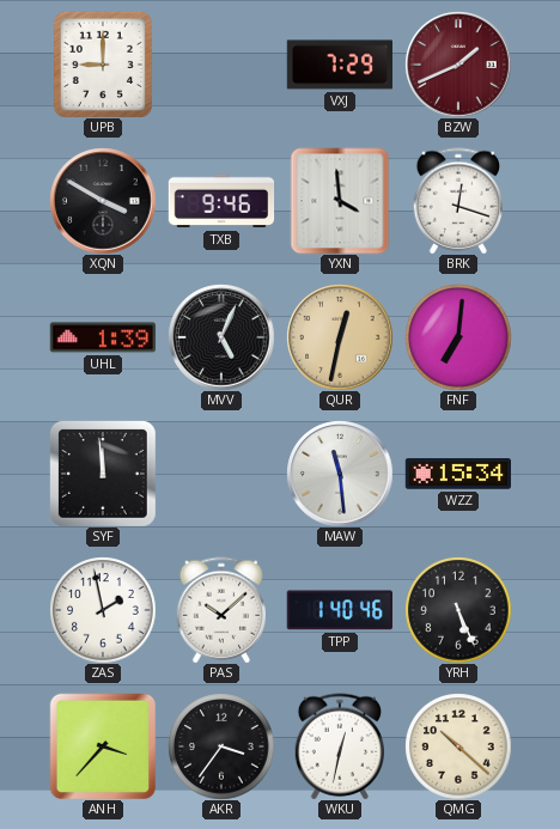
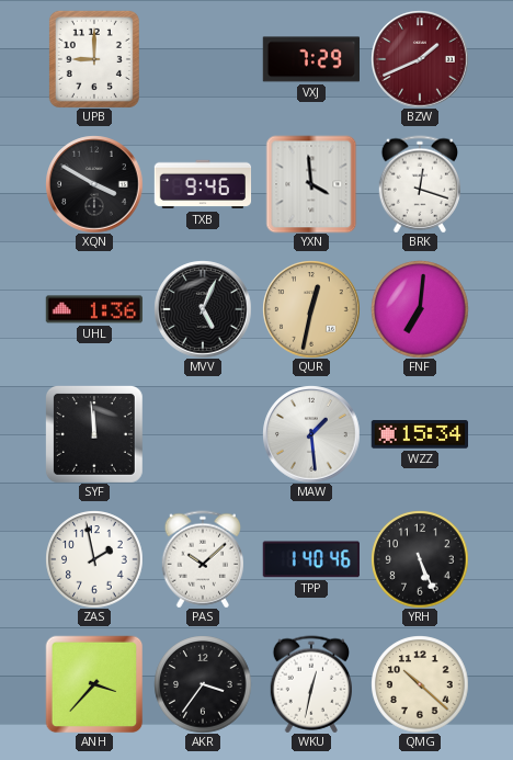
UHL: 1:39 -> 1:36
MAW: 11:29 -> 1:29
